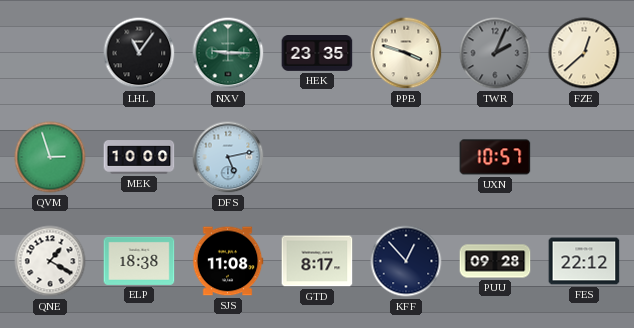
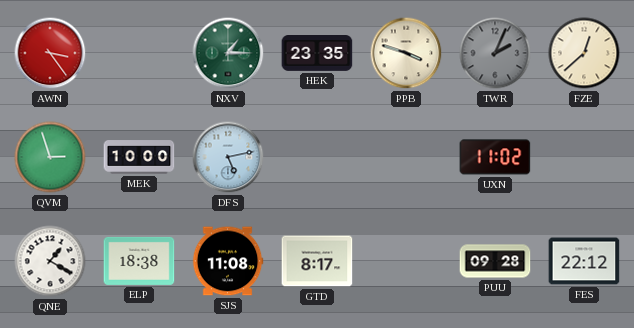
AWN: none -> 3:24
LHL: 11:06 -> none
NXV: 9:15 -> 1:15
UXN: 10:57 -> 11:02
KFF: 12:53 -> none
